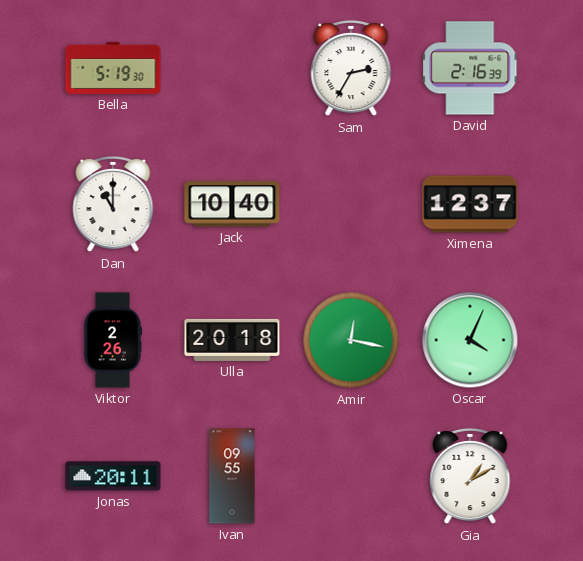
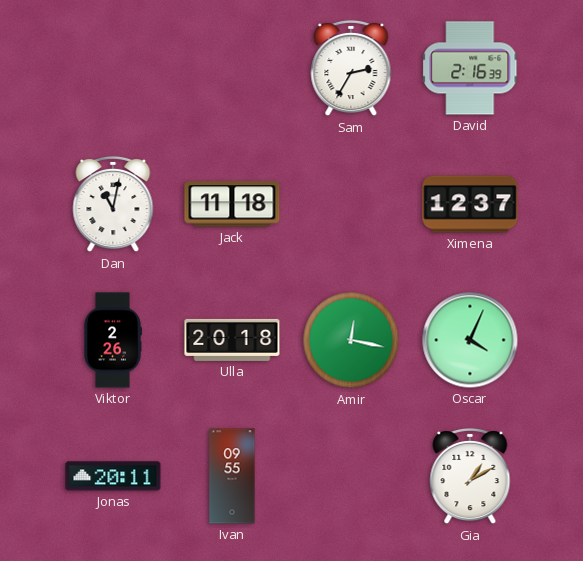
Bella: 5:19 -> none
Dan: 11:00 -> 11:02
Jack: 10:40 -> 11:18
